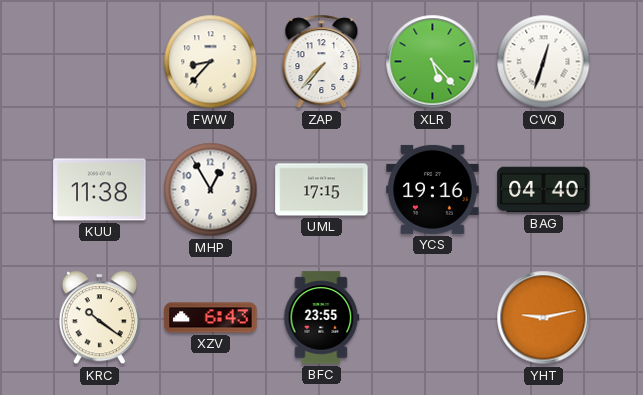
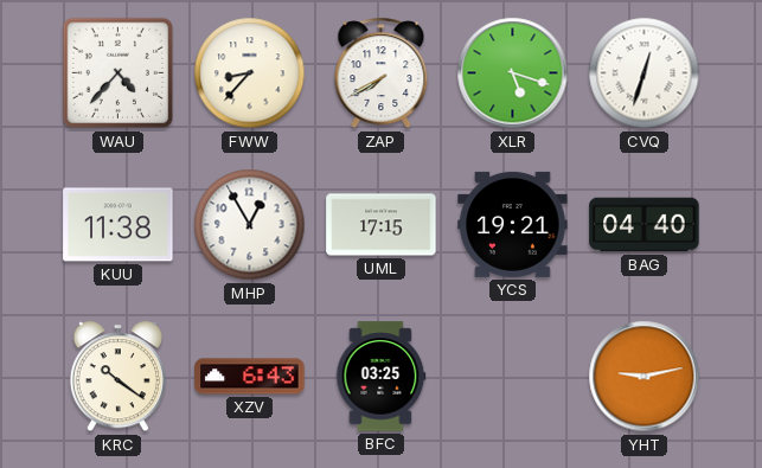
WAU: none -> 4:37
ZAP: 7:37 -> 7:40
XLR: 5:23 -> 5:18
YCS: 19:16 -> 19:21
BFC: 23:55 -> 03:25
